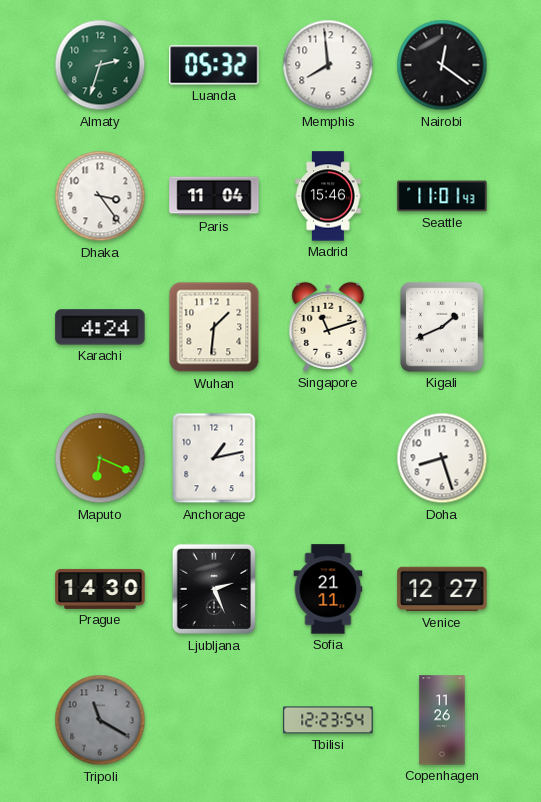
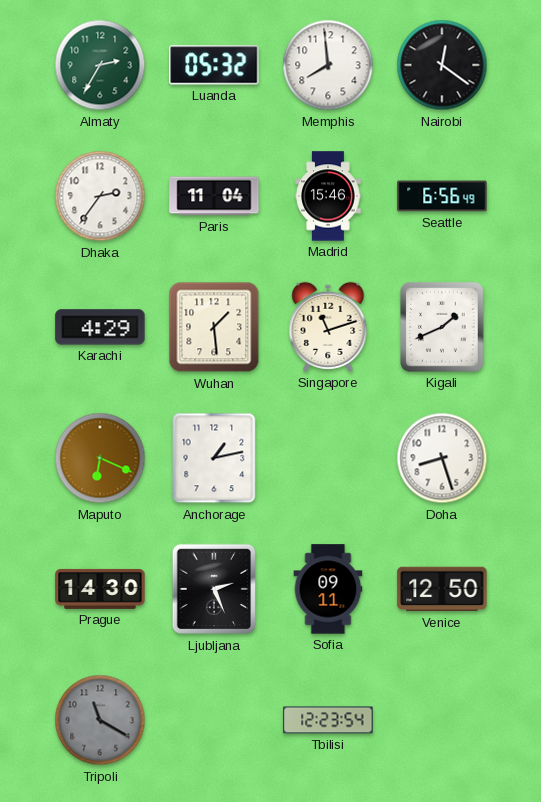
Almaty: 2:33 -> 2:35
Dhaka: 3:24 -> 2:36
Seattle: 11:01 -> 6:56
Karachi: 4:24 -> 4:29
Wuhan: 1:31 -> 1:29
Sofia: 21:11 -> 09:11
Venice: 12:27 -> 12:50
Copenhagen: 11:26 -> none
